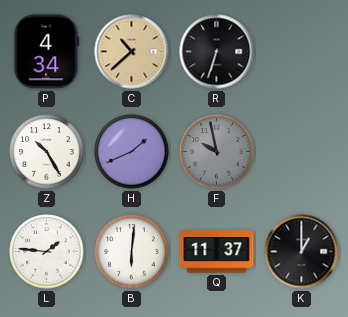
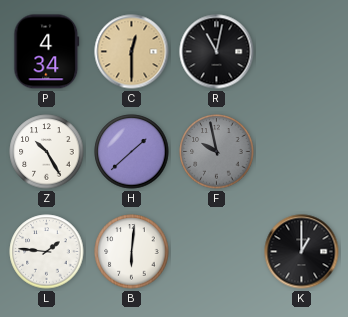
C: 10:38 -> 12:30
R: 6:33 -> 11:02
H: 1:41 -> 1:38
Q: 11:37 -> none
